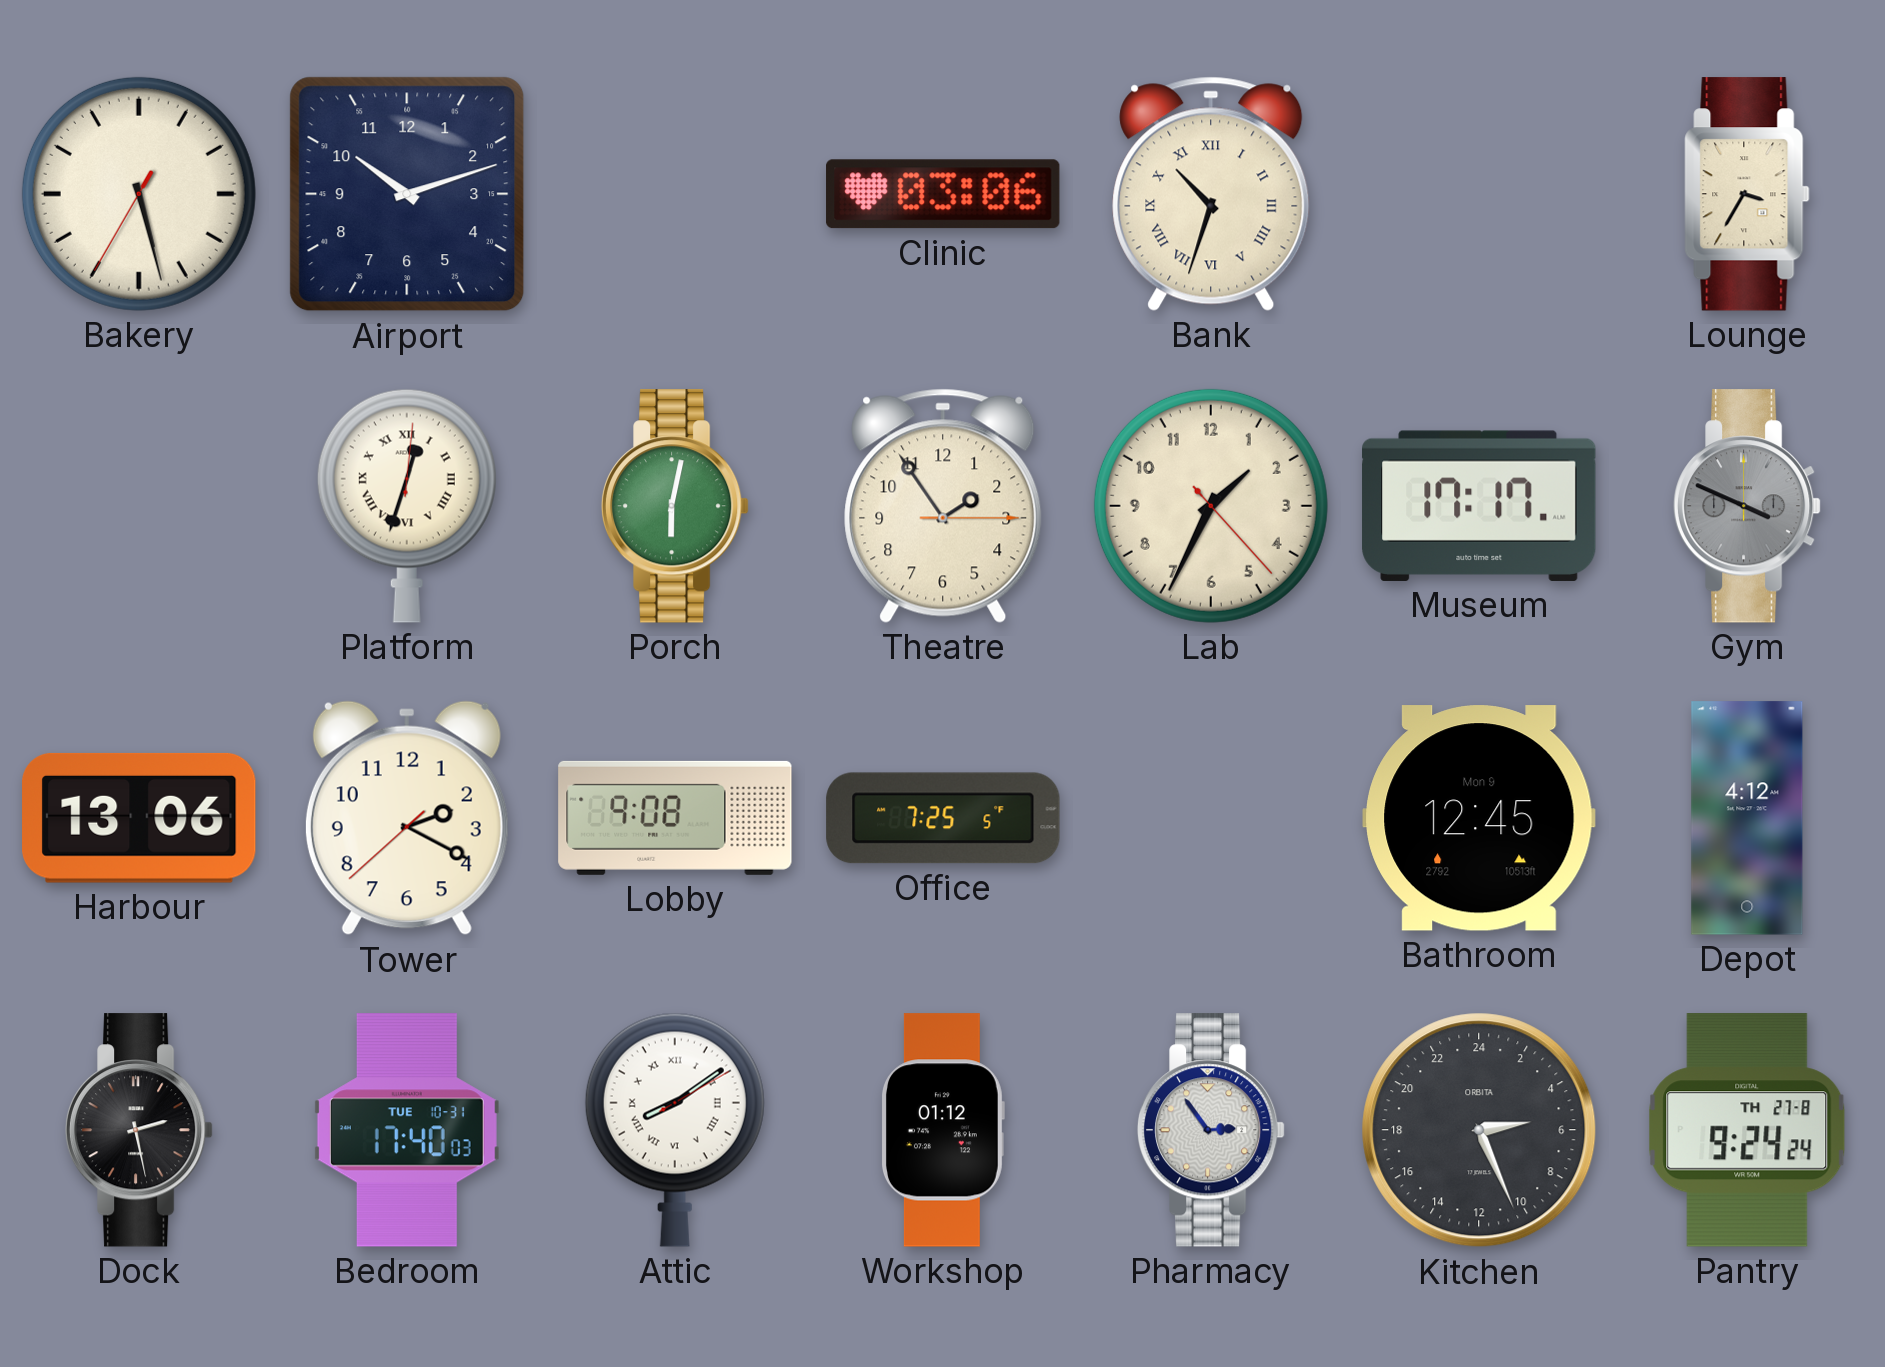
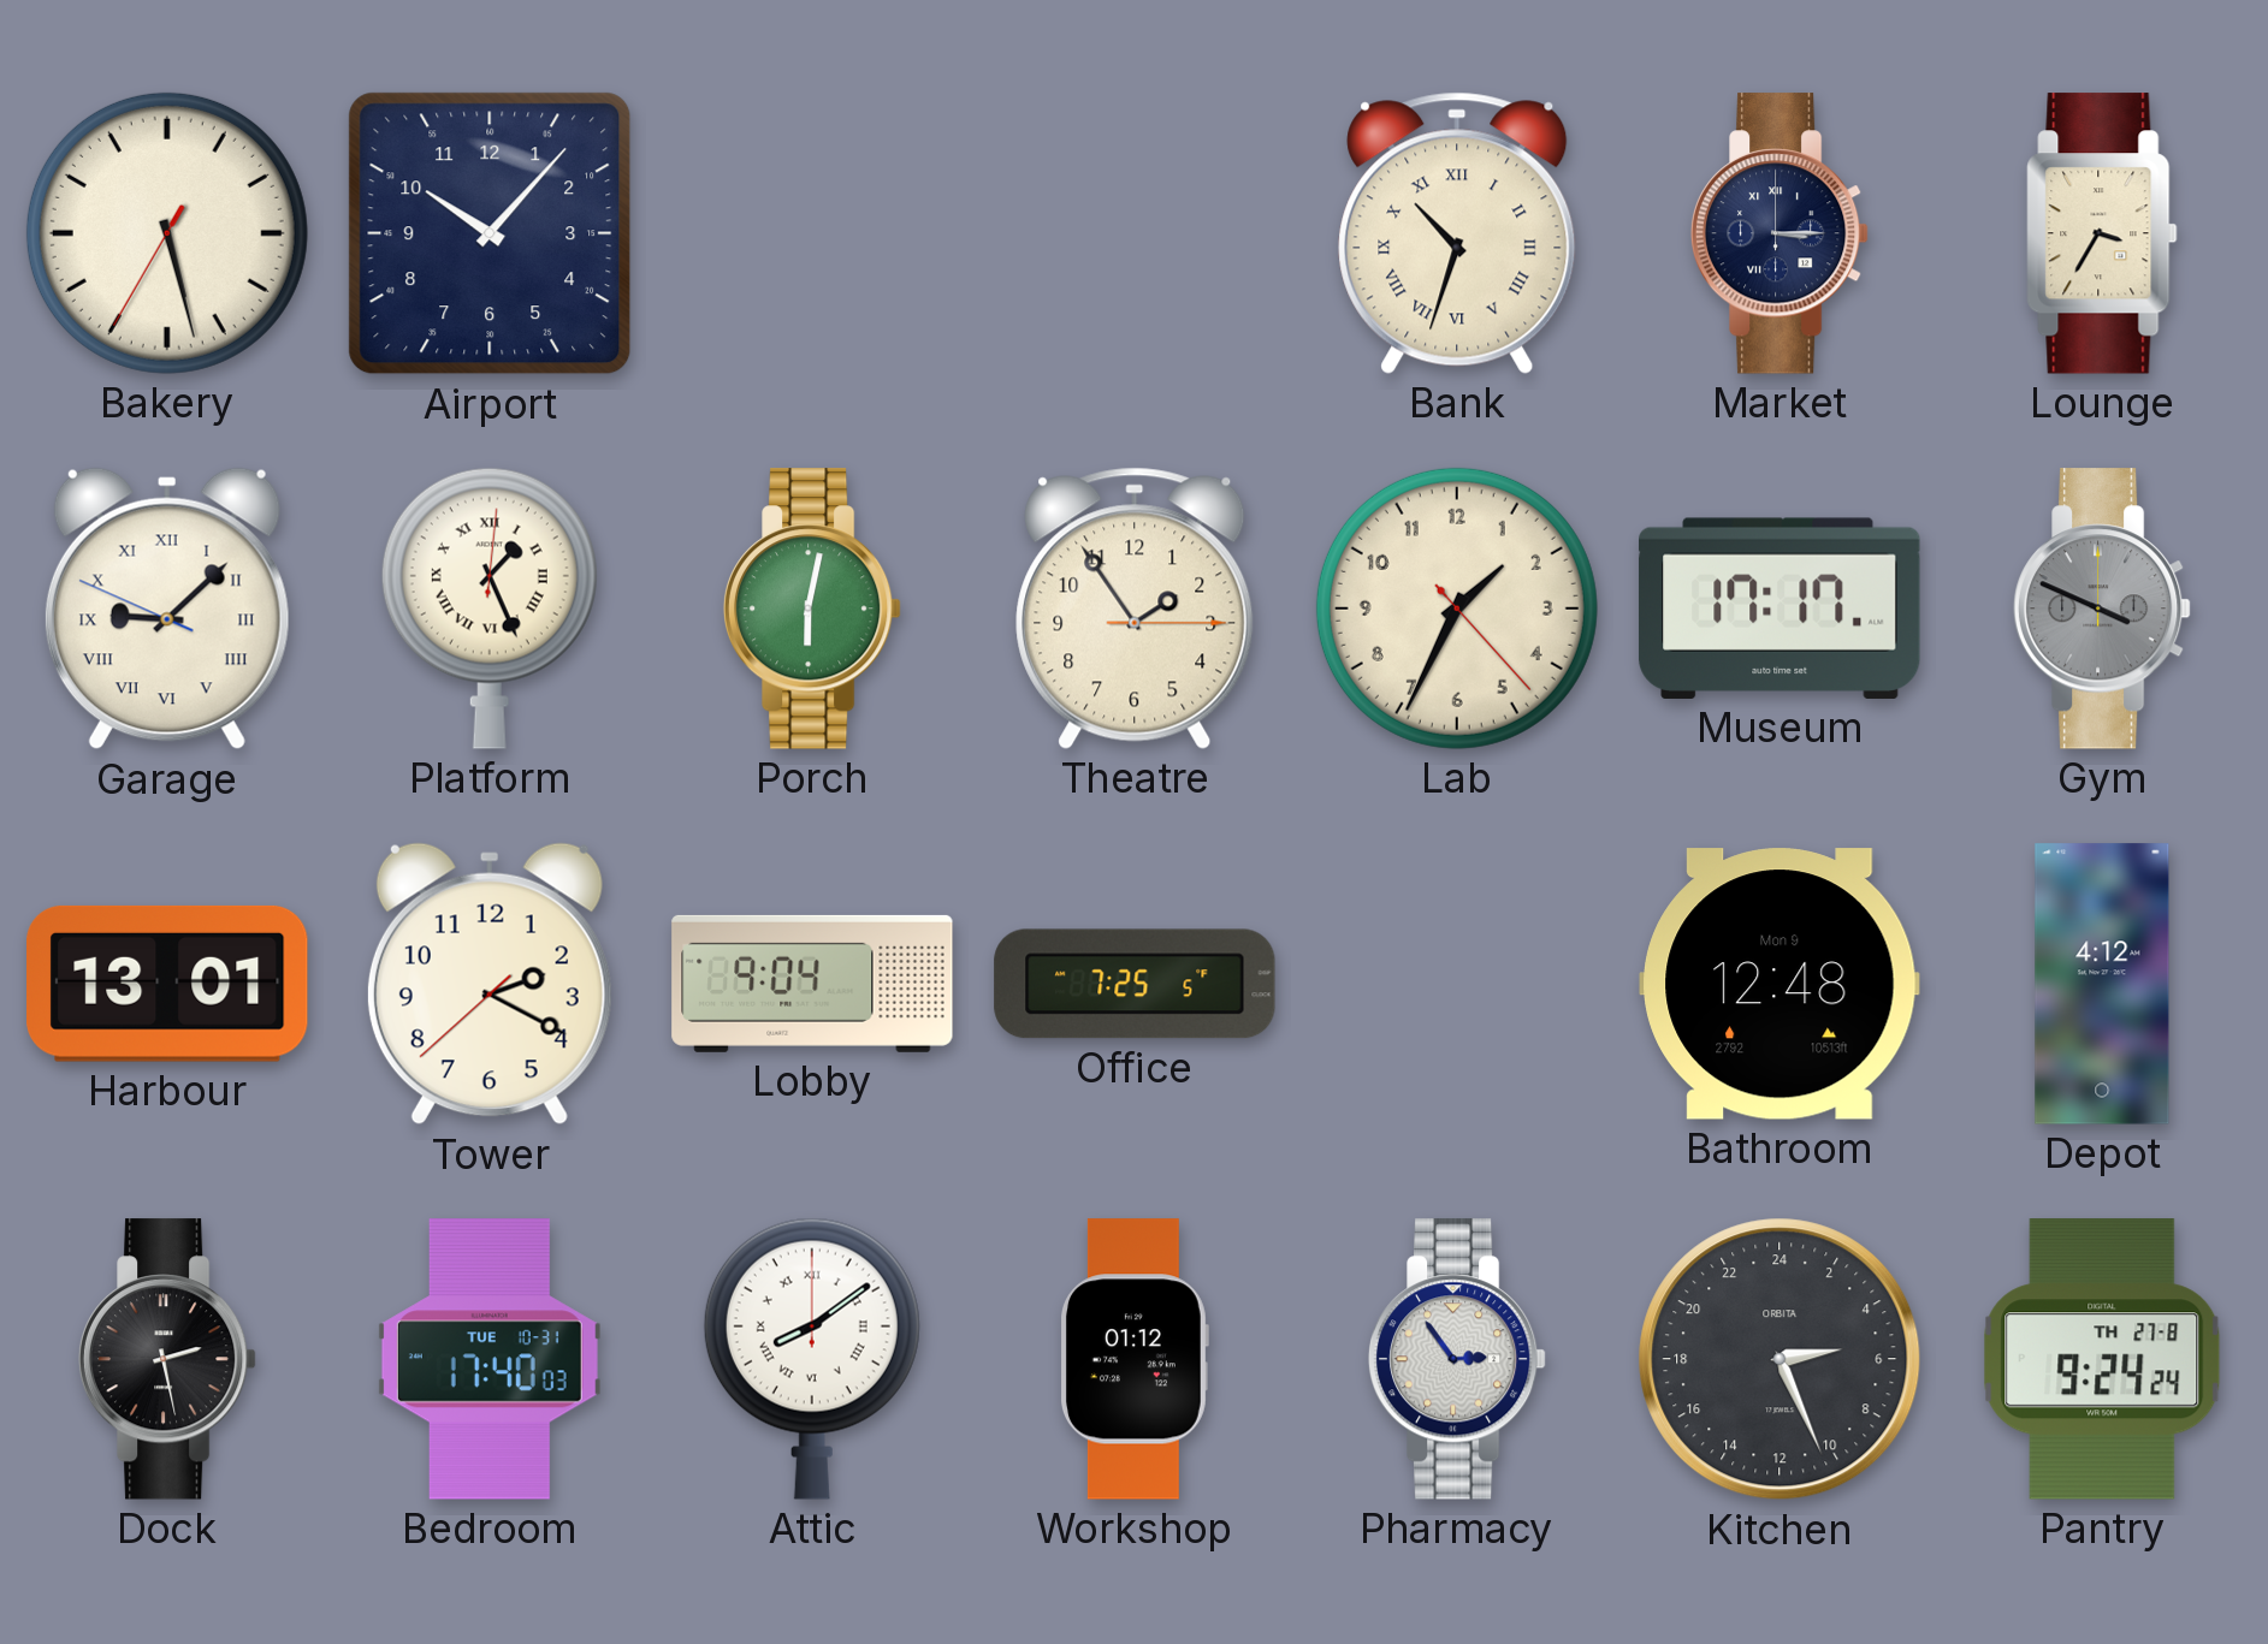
Airport: 10:12 -> 10:07
Clinic: 03:06 -> none
Market: none -> 3:15
Garage: none -> 9:07
Platform: 12:33 -> 1:26
Harbour: 13:06 -> 13:01
Lobby: 9:08 -> 9:04
Bathroom: 12:45 -> 12:48
Attic: 8:09:10 -> 8:09:00
